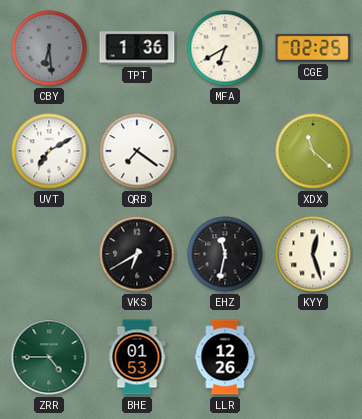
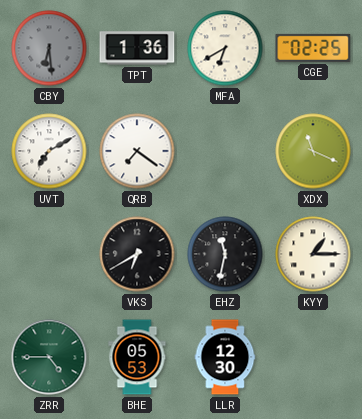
XDX: 11:22 -> 11:19
KYY: 12:27 -> 1:15
BHE: 01:53 -> 05:53
LLR: 12:26 -> 12:30
